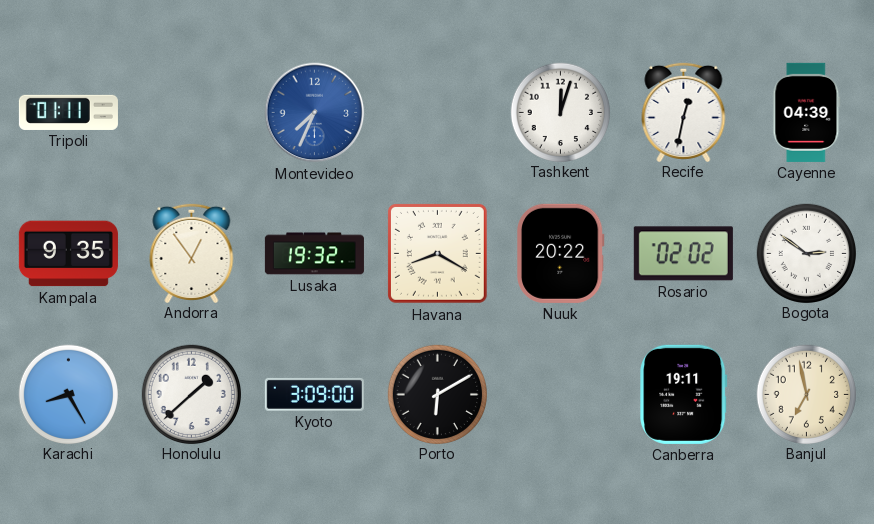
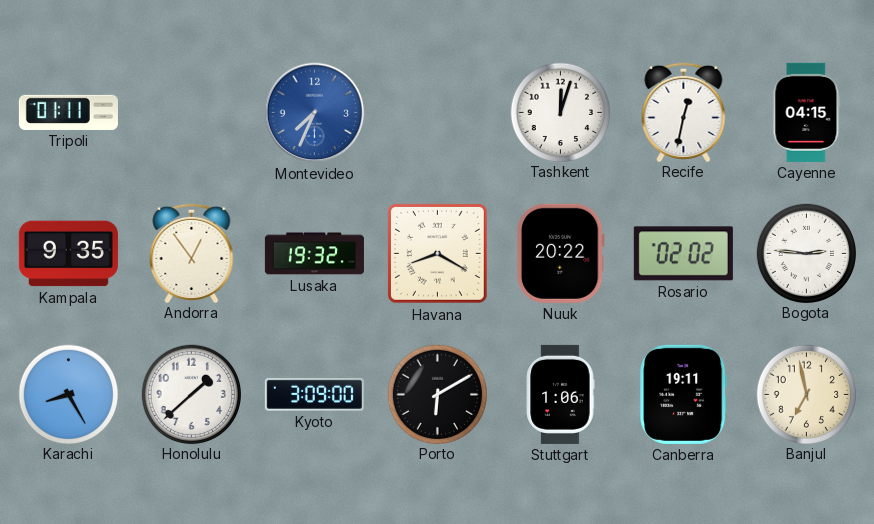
Cayenne: 04:39 -> 04:15
Bogota: 2:51 -> 2:46
Stuttgart: none -> 1:06
